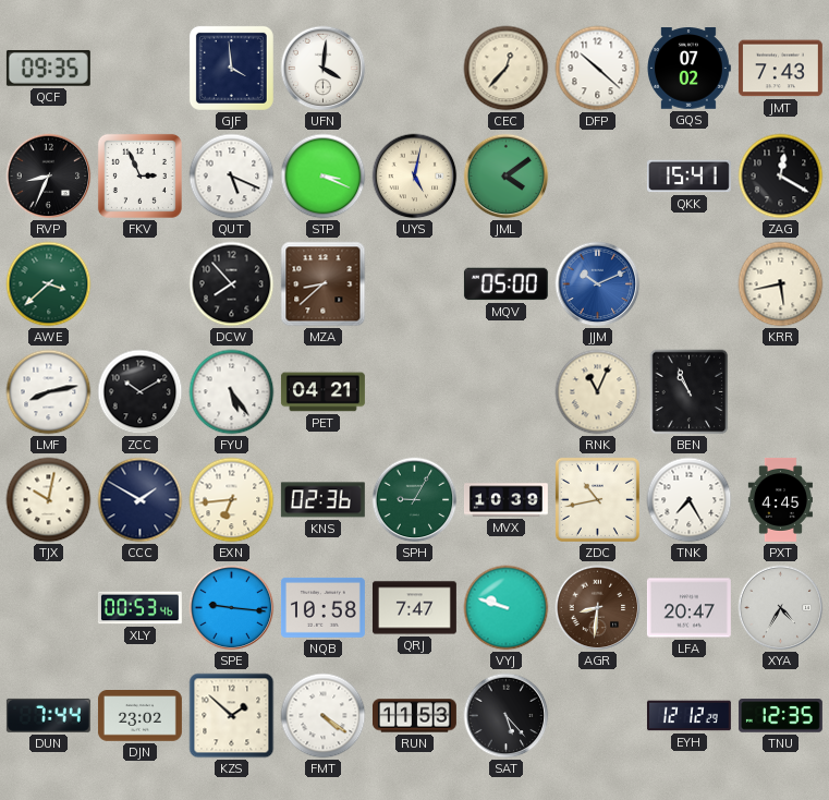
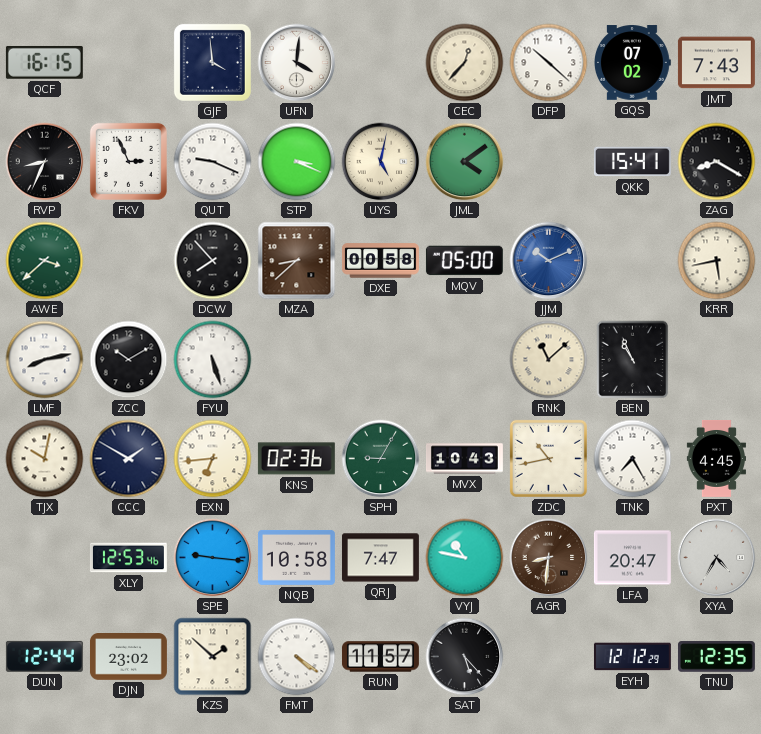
QCF: 09:35 -> 16:15
QUT: 5:19 -> 9:19
ZAG: 12:20 -> 8:20
DXE: none -> 00:58
FYU: 5:24 -> 5:27
PET: 04:21 -> none
RNK: 11:04 -> 11:08
MVX: 10:39 -> 10:43
XLY: 00:53 -> 12:53
VYJ: 9:48 -> 10:47
DUN: 7:44 -> 12:44
RUN: 11:53 -> 11:57
